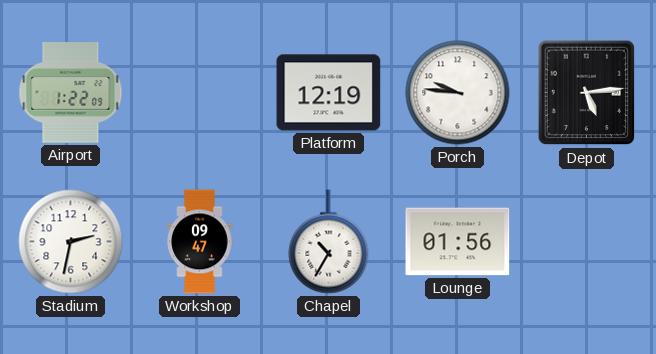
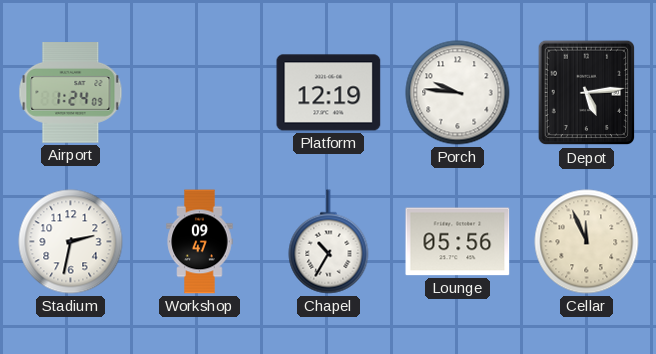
Airport: 1:22 -> 1:24
Lounge: 01:56 -> 05:56
Cellar: none -> 11:56
